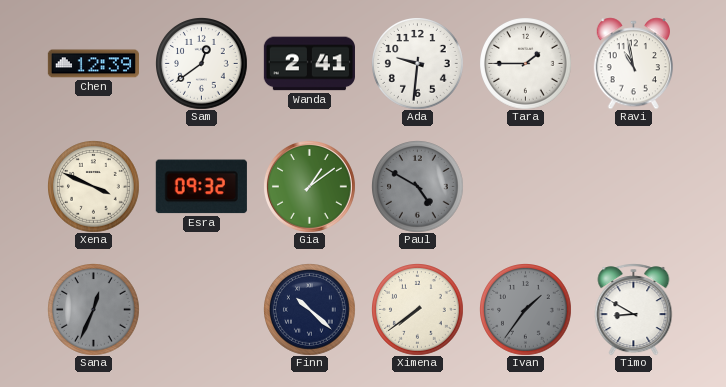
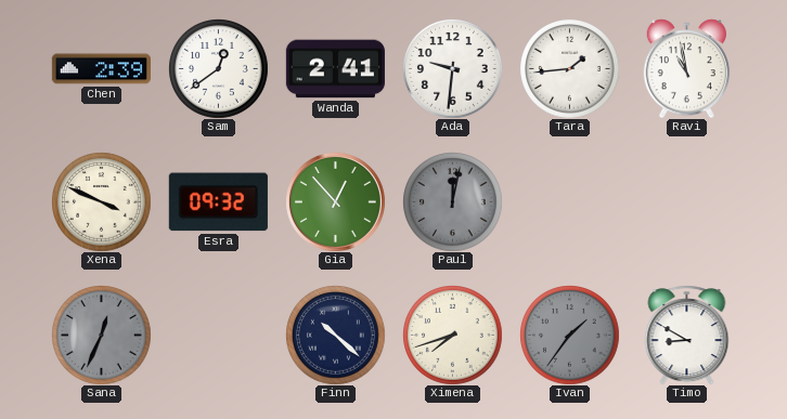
Chen: 12:39 -> 2:39
Tara: 1:45 -> 1:44
Gia: 1:09 -> 12:53
Paul: 4:50 -> 12:02
Ximena: 7:39 -> 7:42
